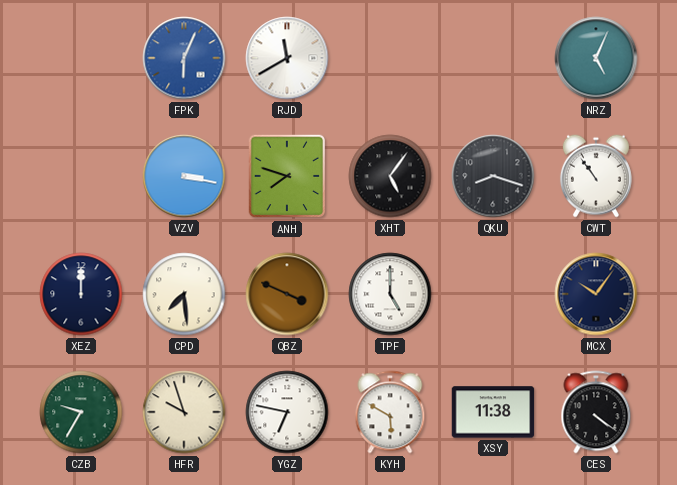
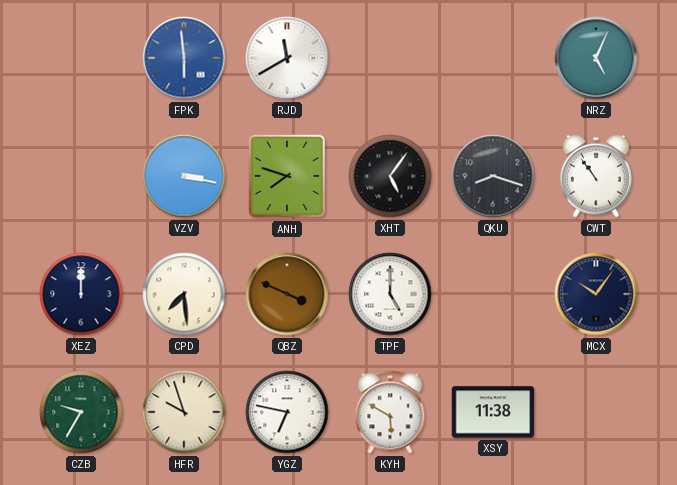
FPK: 6:04 -> 5:59
CES: 4:21 -> none
